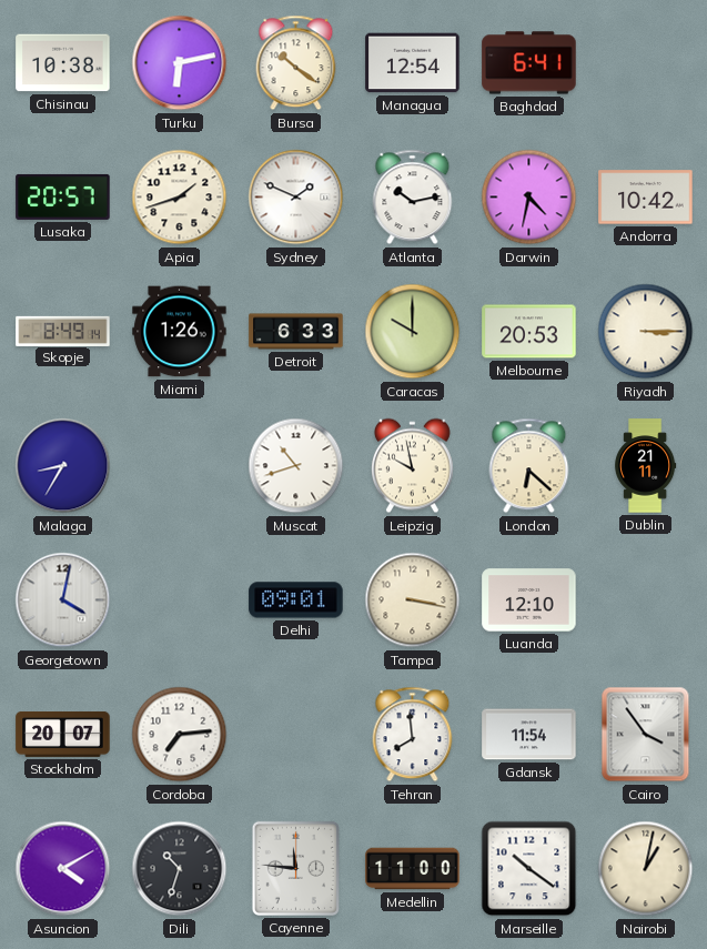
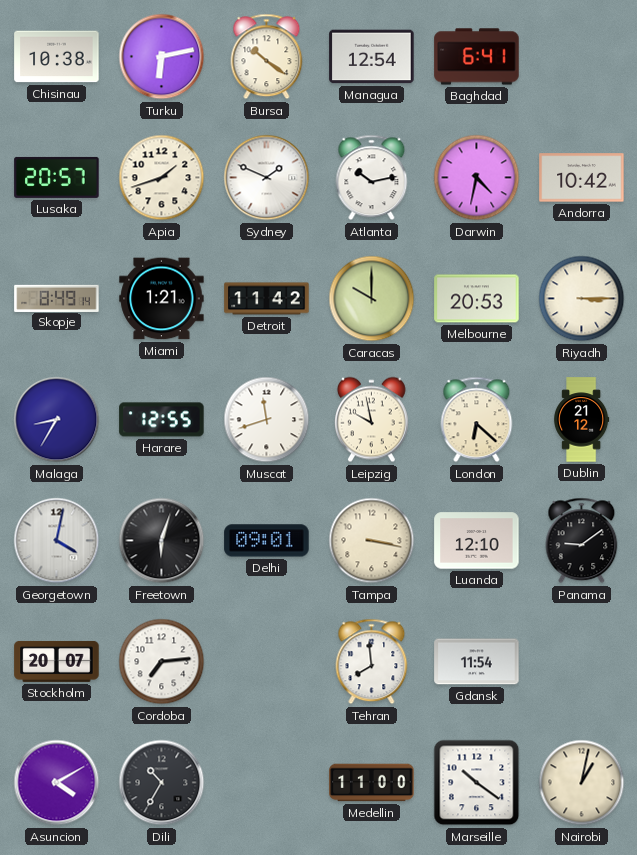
Miami: 1:26 -> 1:21
Detroit: 6:33 -> 11:42
Harare: none -> 12:55
Muscat: 10:42 -> 11:42
Dublin: 21:11 -> 21:12
Freetown: none -> 6:03
Panama: none -> 9:09
Cairo: 3:54 -> none
Dili: 10:33 -> 10:35
Cayenne: 11:46 -> none
